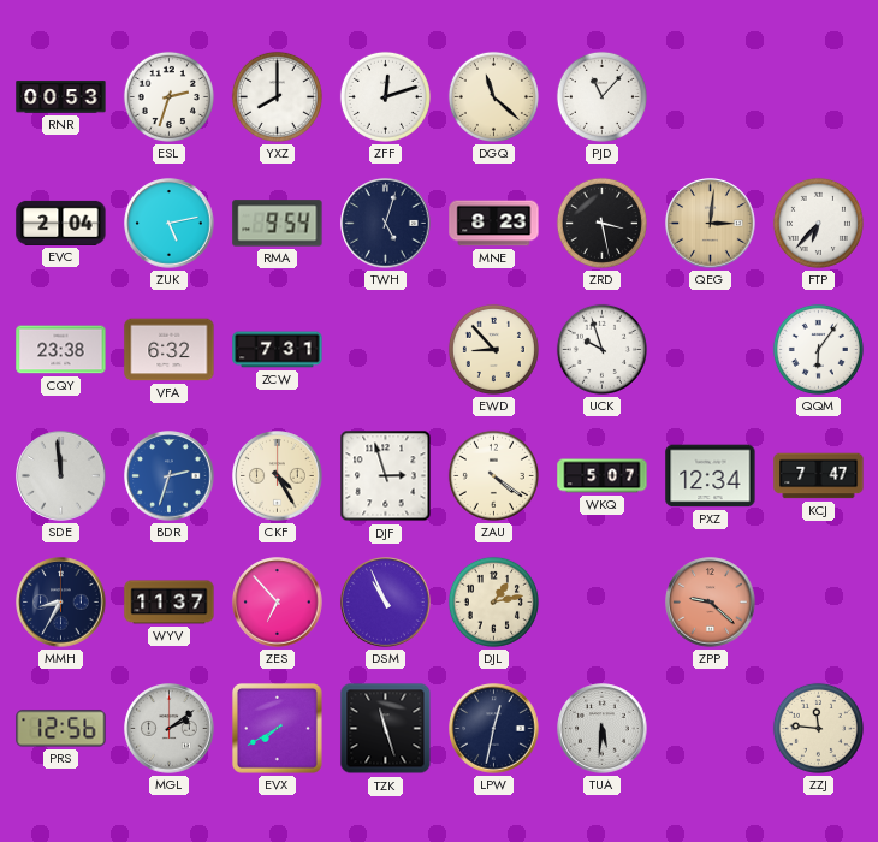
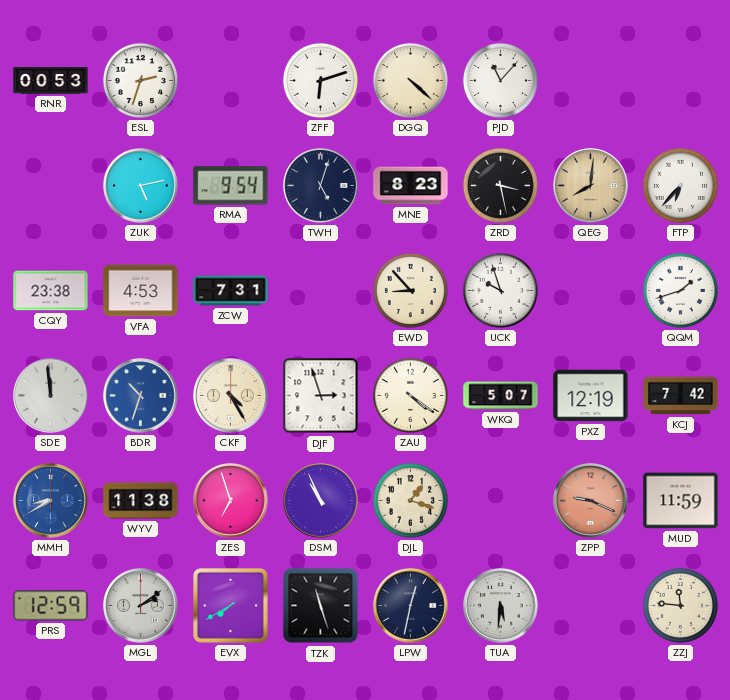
YXZ: 8:00 -> none
ZFF: 12:12 -> 6:12
DGQ: 11:22 -> 4:22
EVC: 2:04 -> none
QEG: 3:01 -> 8:01
VFA: 6:32 -> 4:53
QQM: 6:06 -> 1:42
BDR: 2:33 -> 10:33
PXZ: 12:34 -> 12:19
KCJ: 7:47 -> 7:42
MMH: 8:35 -> 8:40
MMH dial: navy -> blue
WYV: 11:37 -> 11:38
ZES: 6:53 -> 6:57
DJL: 1:13 -> 1:18
ZPP: 9:22 -> 9:19
MUD: none -> 11:59
PRS: 12:56 -> 12:59
